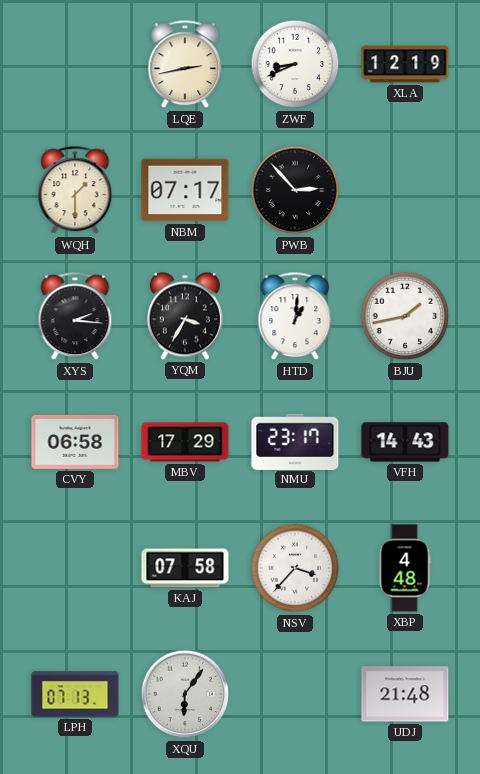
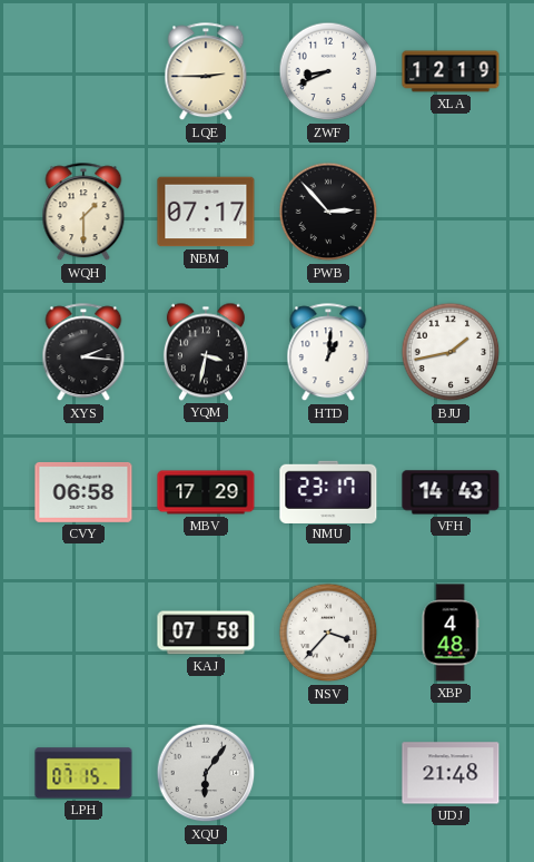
LQE: 2:43 -> 2:45
YQM: 3:35 -> 3:32
LPH: 07:13 -> 07:15
